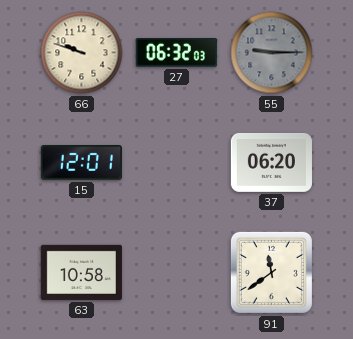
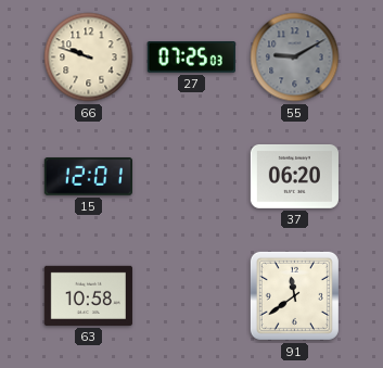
27: 06:32 -> 07:25
55: 9:15 -> 9:10
